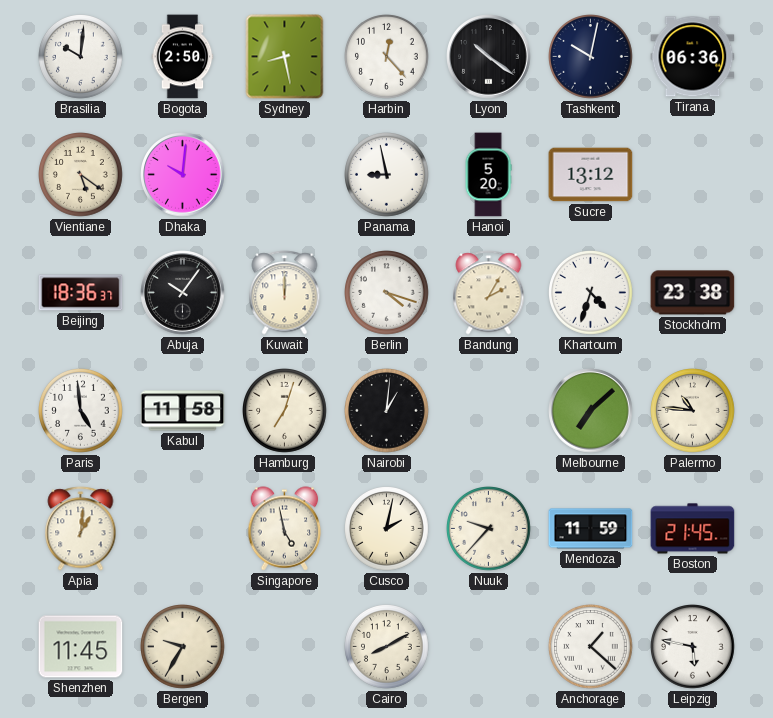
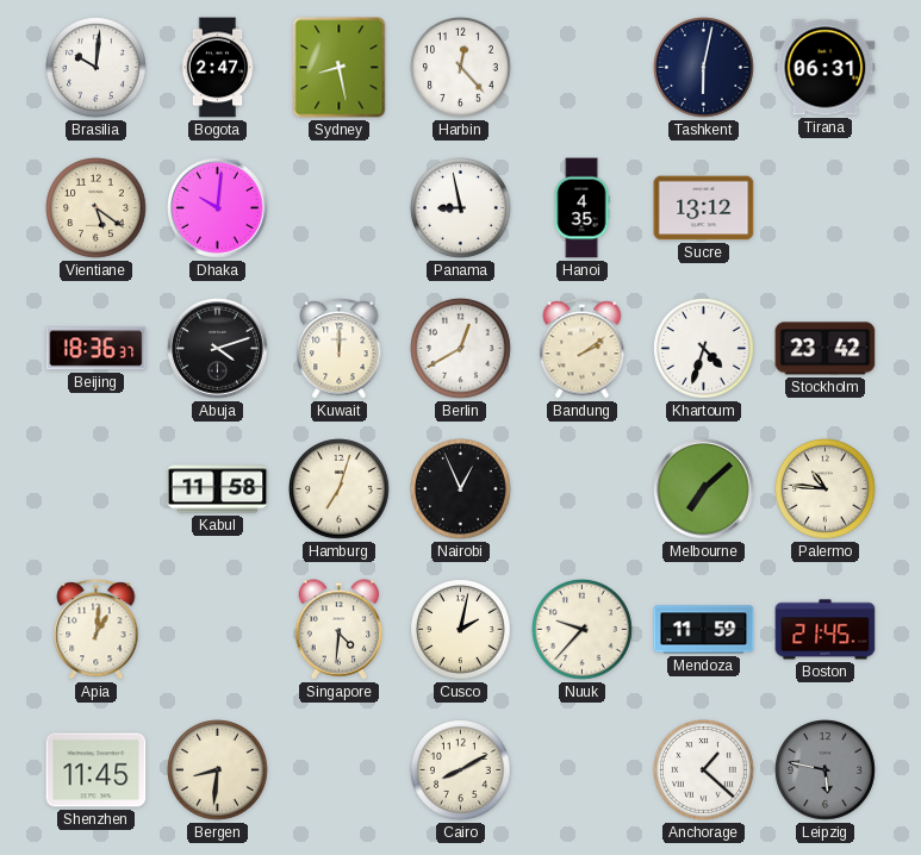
Bogota: 2:50 -> 2:47
Lyon: 10:21 -> none
Tashkent: 10:02 -> 6:02
Tirana: 06:36 -> 06:31
Hanoi: 5:20 -> 4:35
Abuja: 10:06 -> 4:12
Berlin: 4:18 -> 12:40
Bandung: 2:05 -> 2:09
Stockholm: 23:38 -> 23:42
Paris: 4:59 -> none
Nairobi: 1:01 -> 12:56
Singapore: 4:58 -> 4:31
Bergen: 9:35 -> 8:31
Leipzig dial: white -> grey
